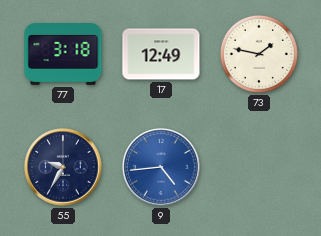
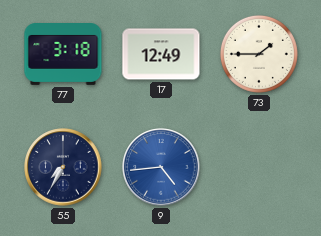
73: 1:47 -> 1:45
55: 9:35 -> 7:35
